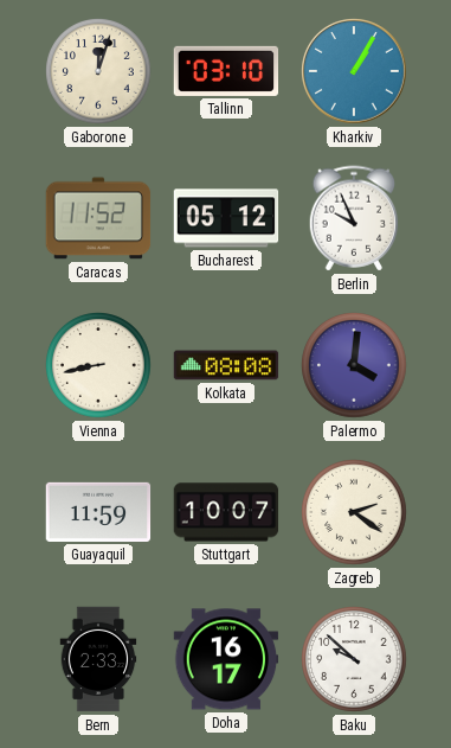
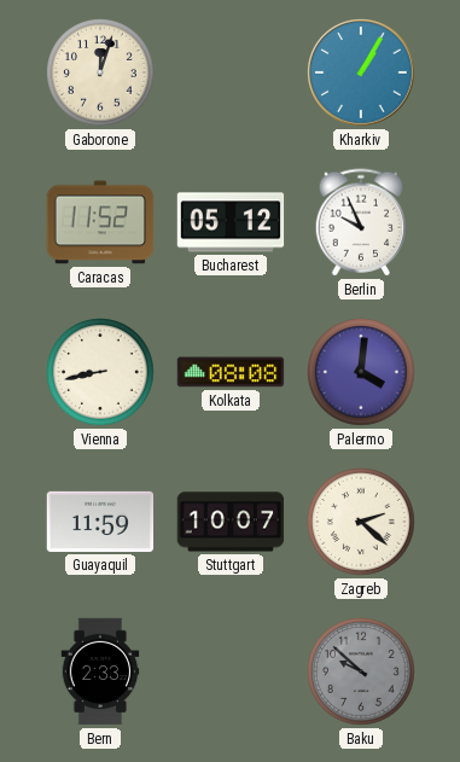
Tallinn: 03:10 -> none
Zagreb: 2:21 -> 2:22
Doha: 16:17 -> none
Baku dial: white -> grey
